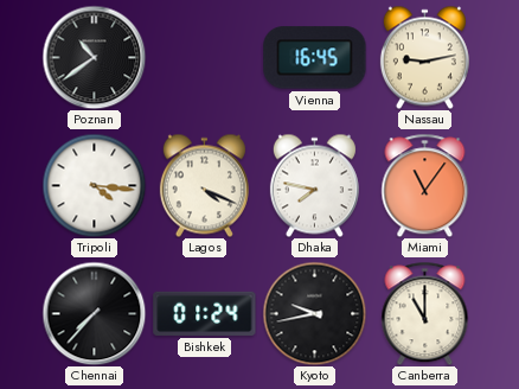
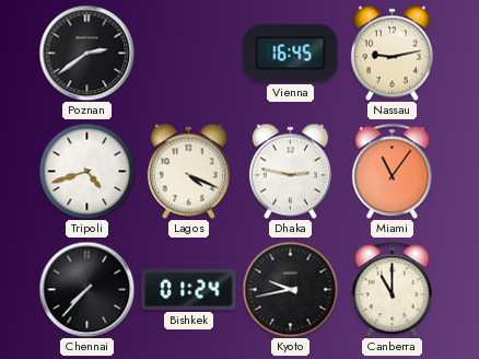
Poznan: 10:39 -> 2:39
Tripoli: 4:16 -> 4:42
Dhaka: 7:47 -> 2:47
